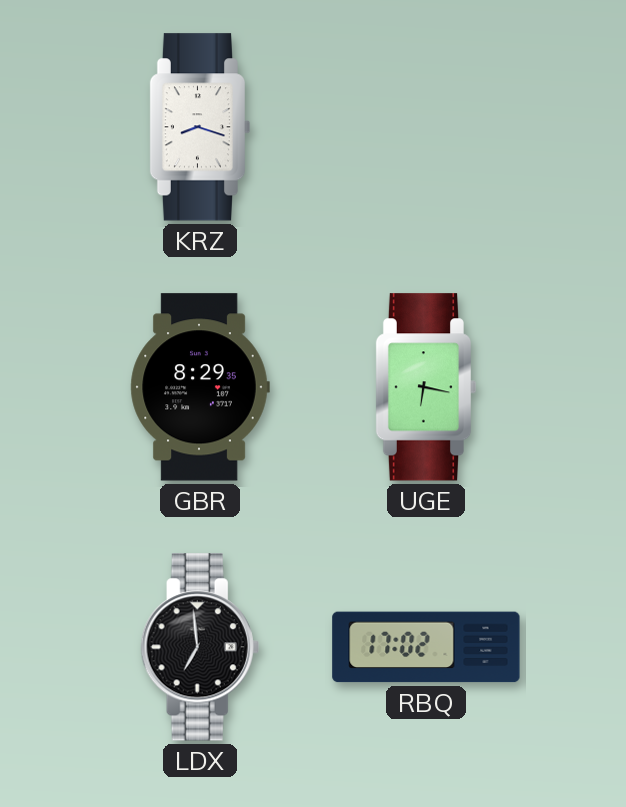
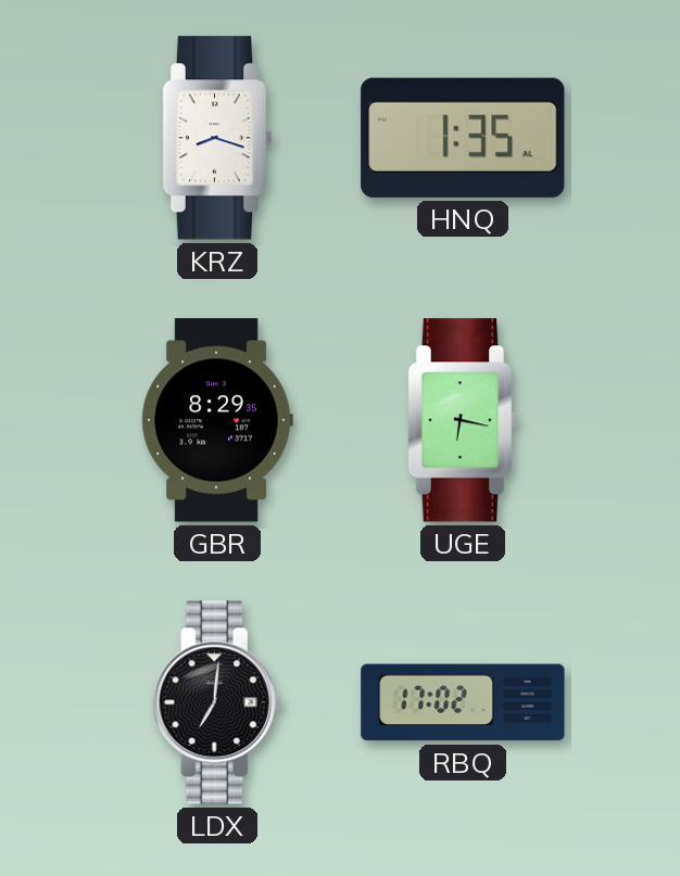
HNQ: none -> 1:35
LDX: 6:59 -> 7:01
